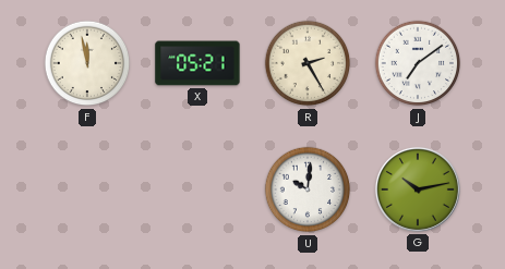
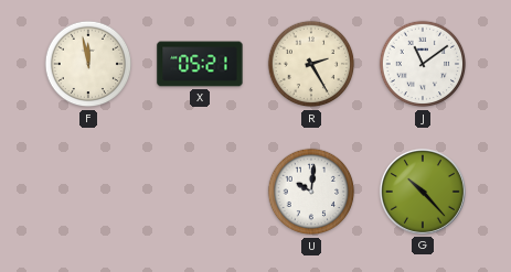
J: 7:09 -> 11:09
G: 10:13 -> 10:23
